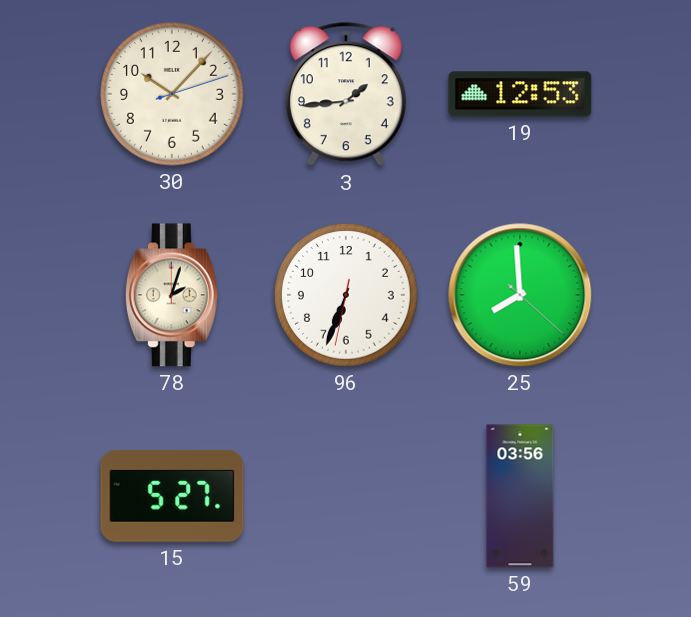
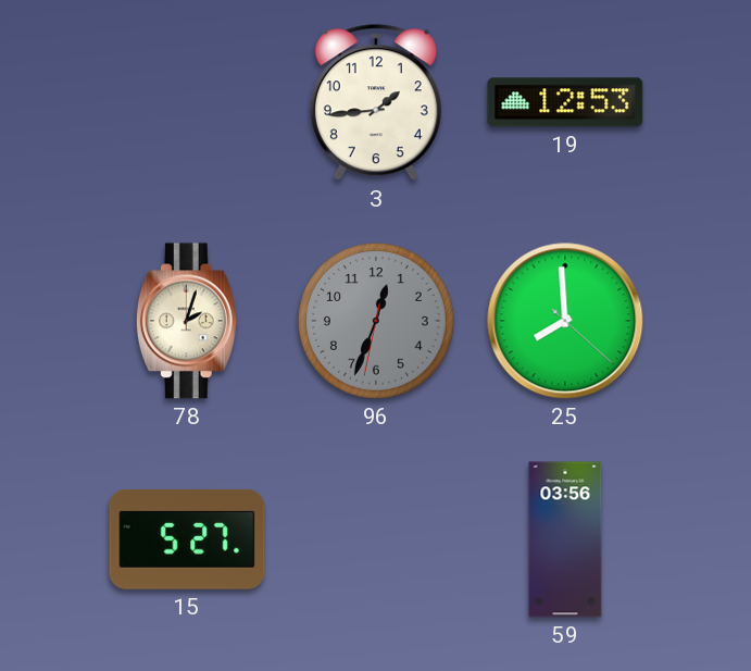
30: 10:07 -> none
96: 6:33 -> 12:33
96 dial: white -> grey
